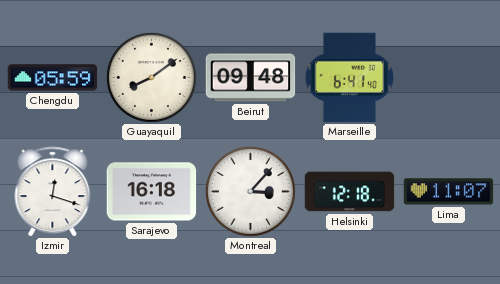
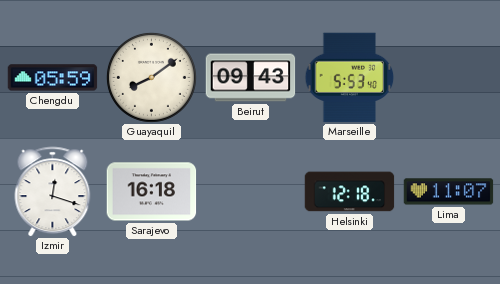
Beirut: 09:48 -> 09:43
Marseille: 6:41 -> 5:53
Montreal: 3:07 -> none
